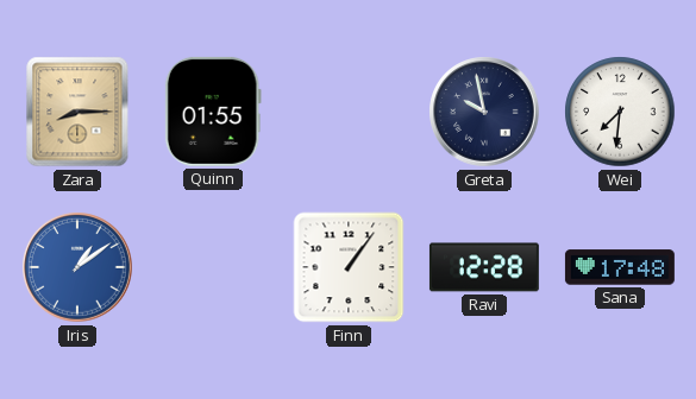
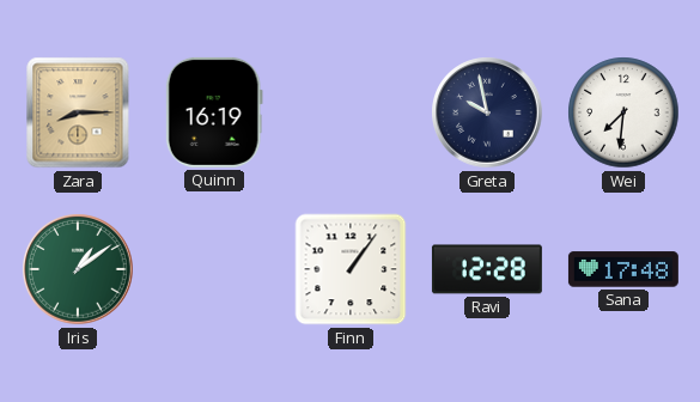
Quinn: 01:55 -> 16:19
Iris dial: blue -> green
